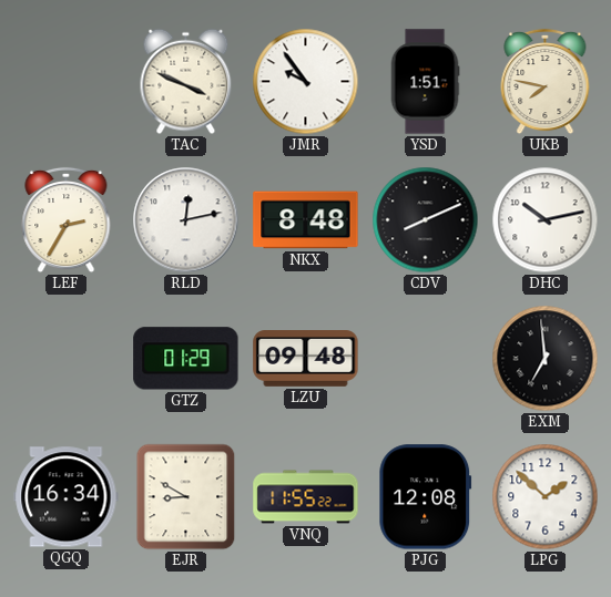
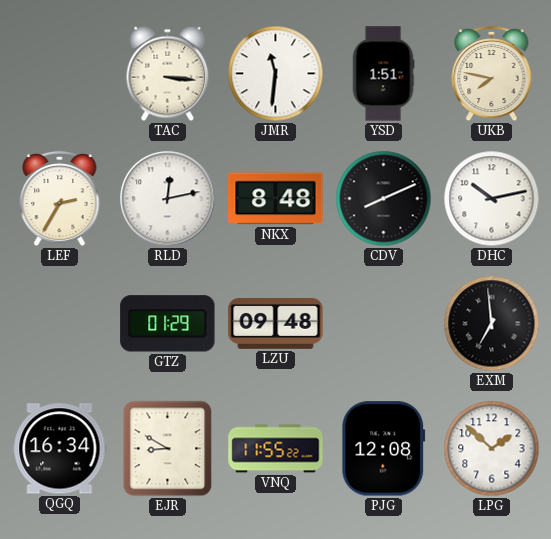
TAC: 3:49 -> 3:16
JMR: 9:54 -> 11:31
